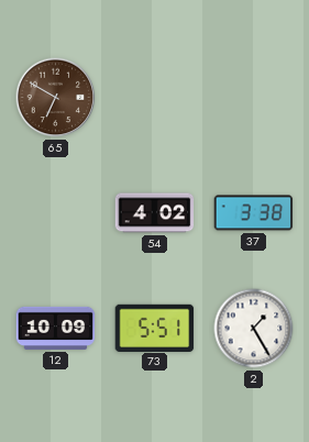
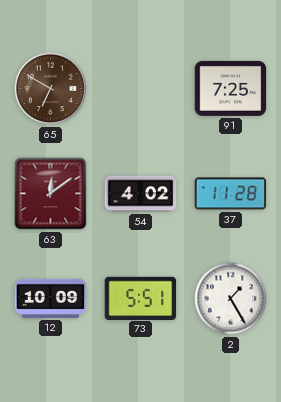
91: none -> 7:25
63: none -> 12:09
37: 3:38 -> 11:28
